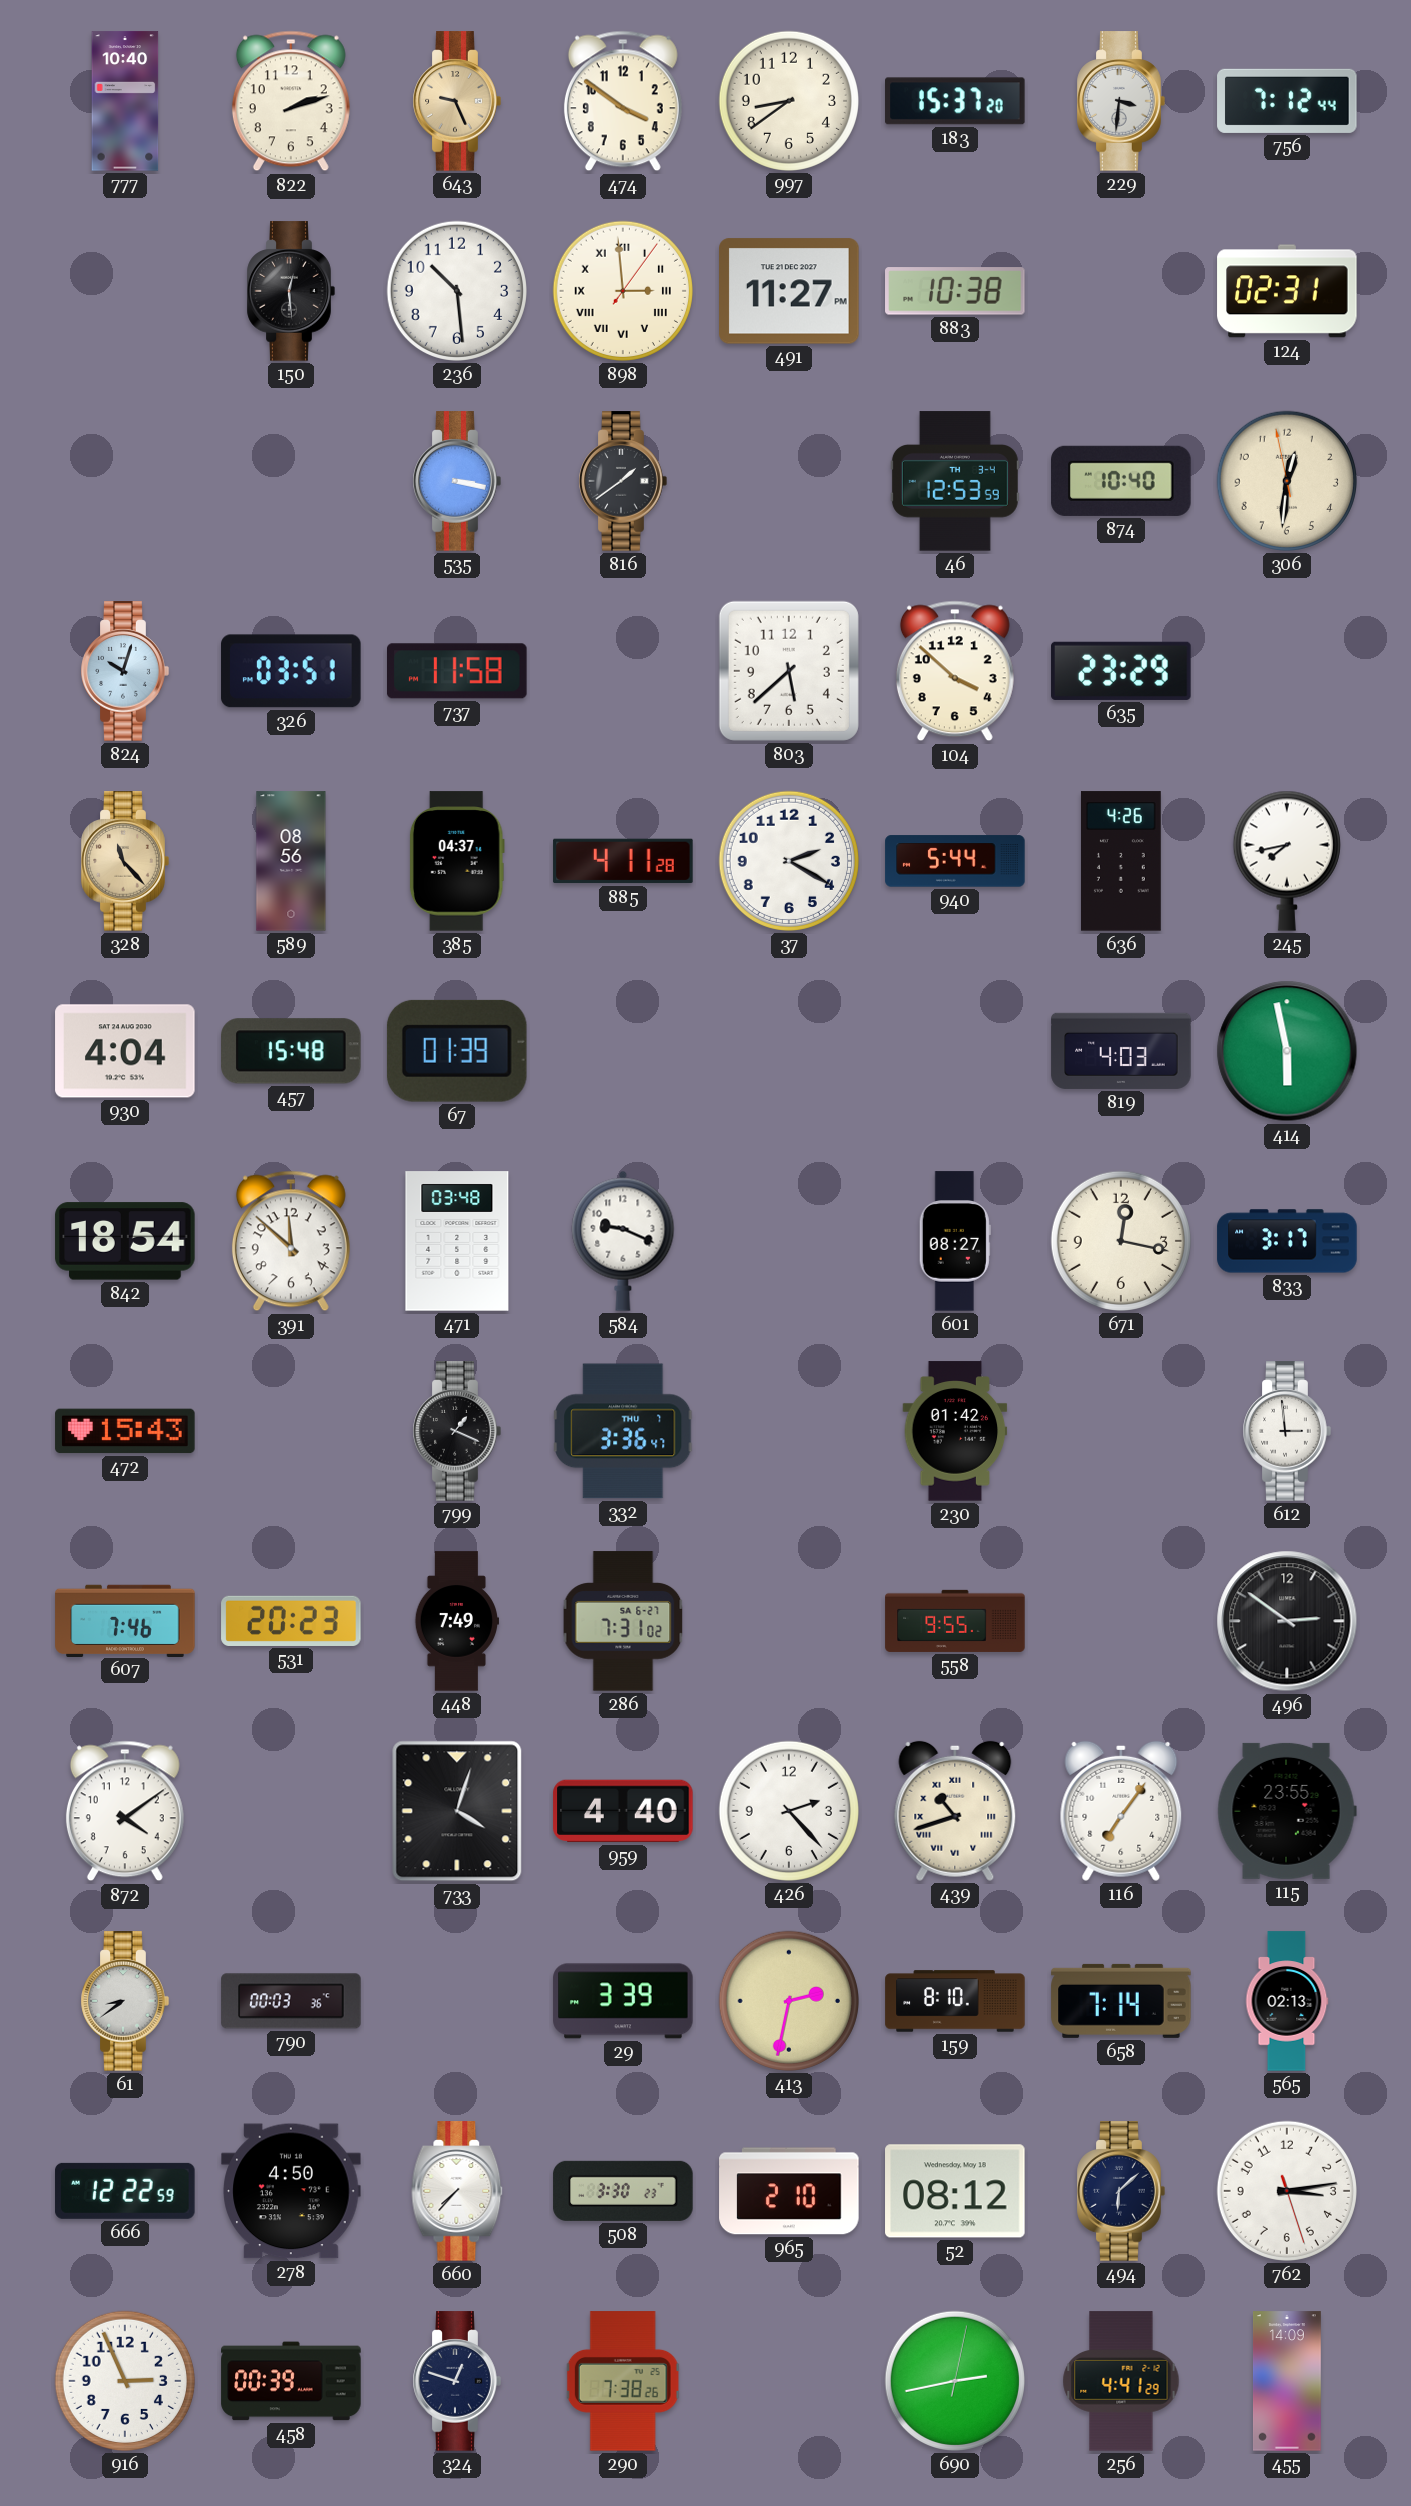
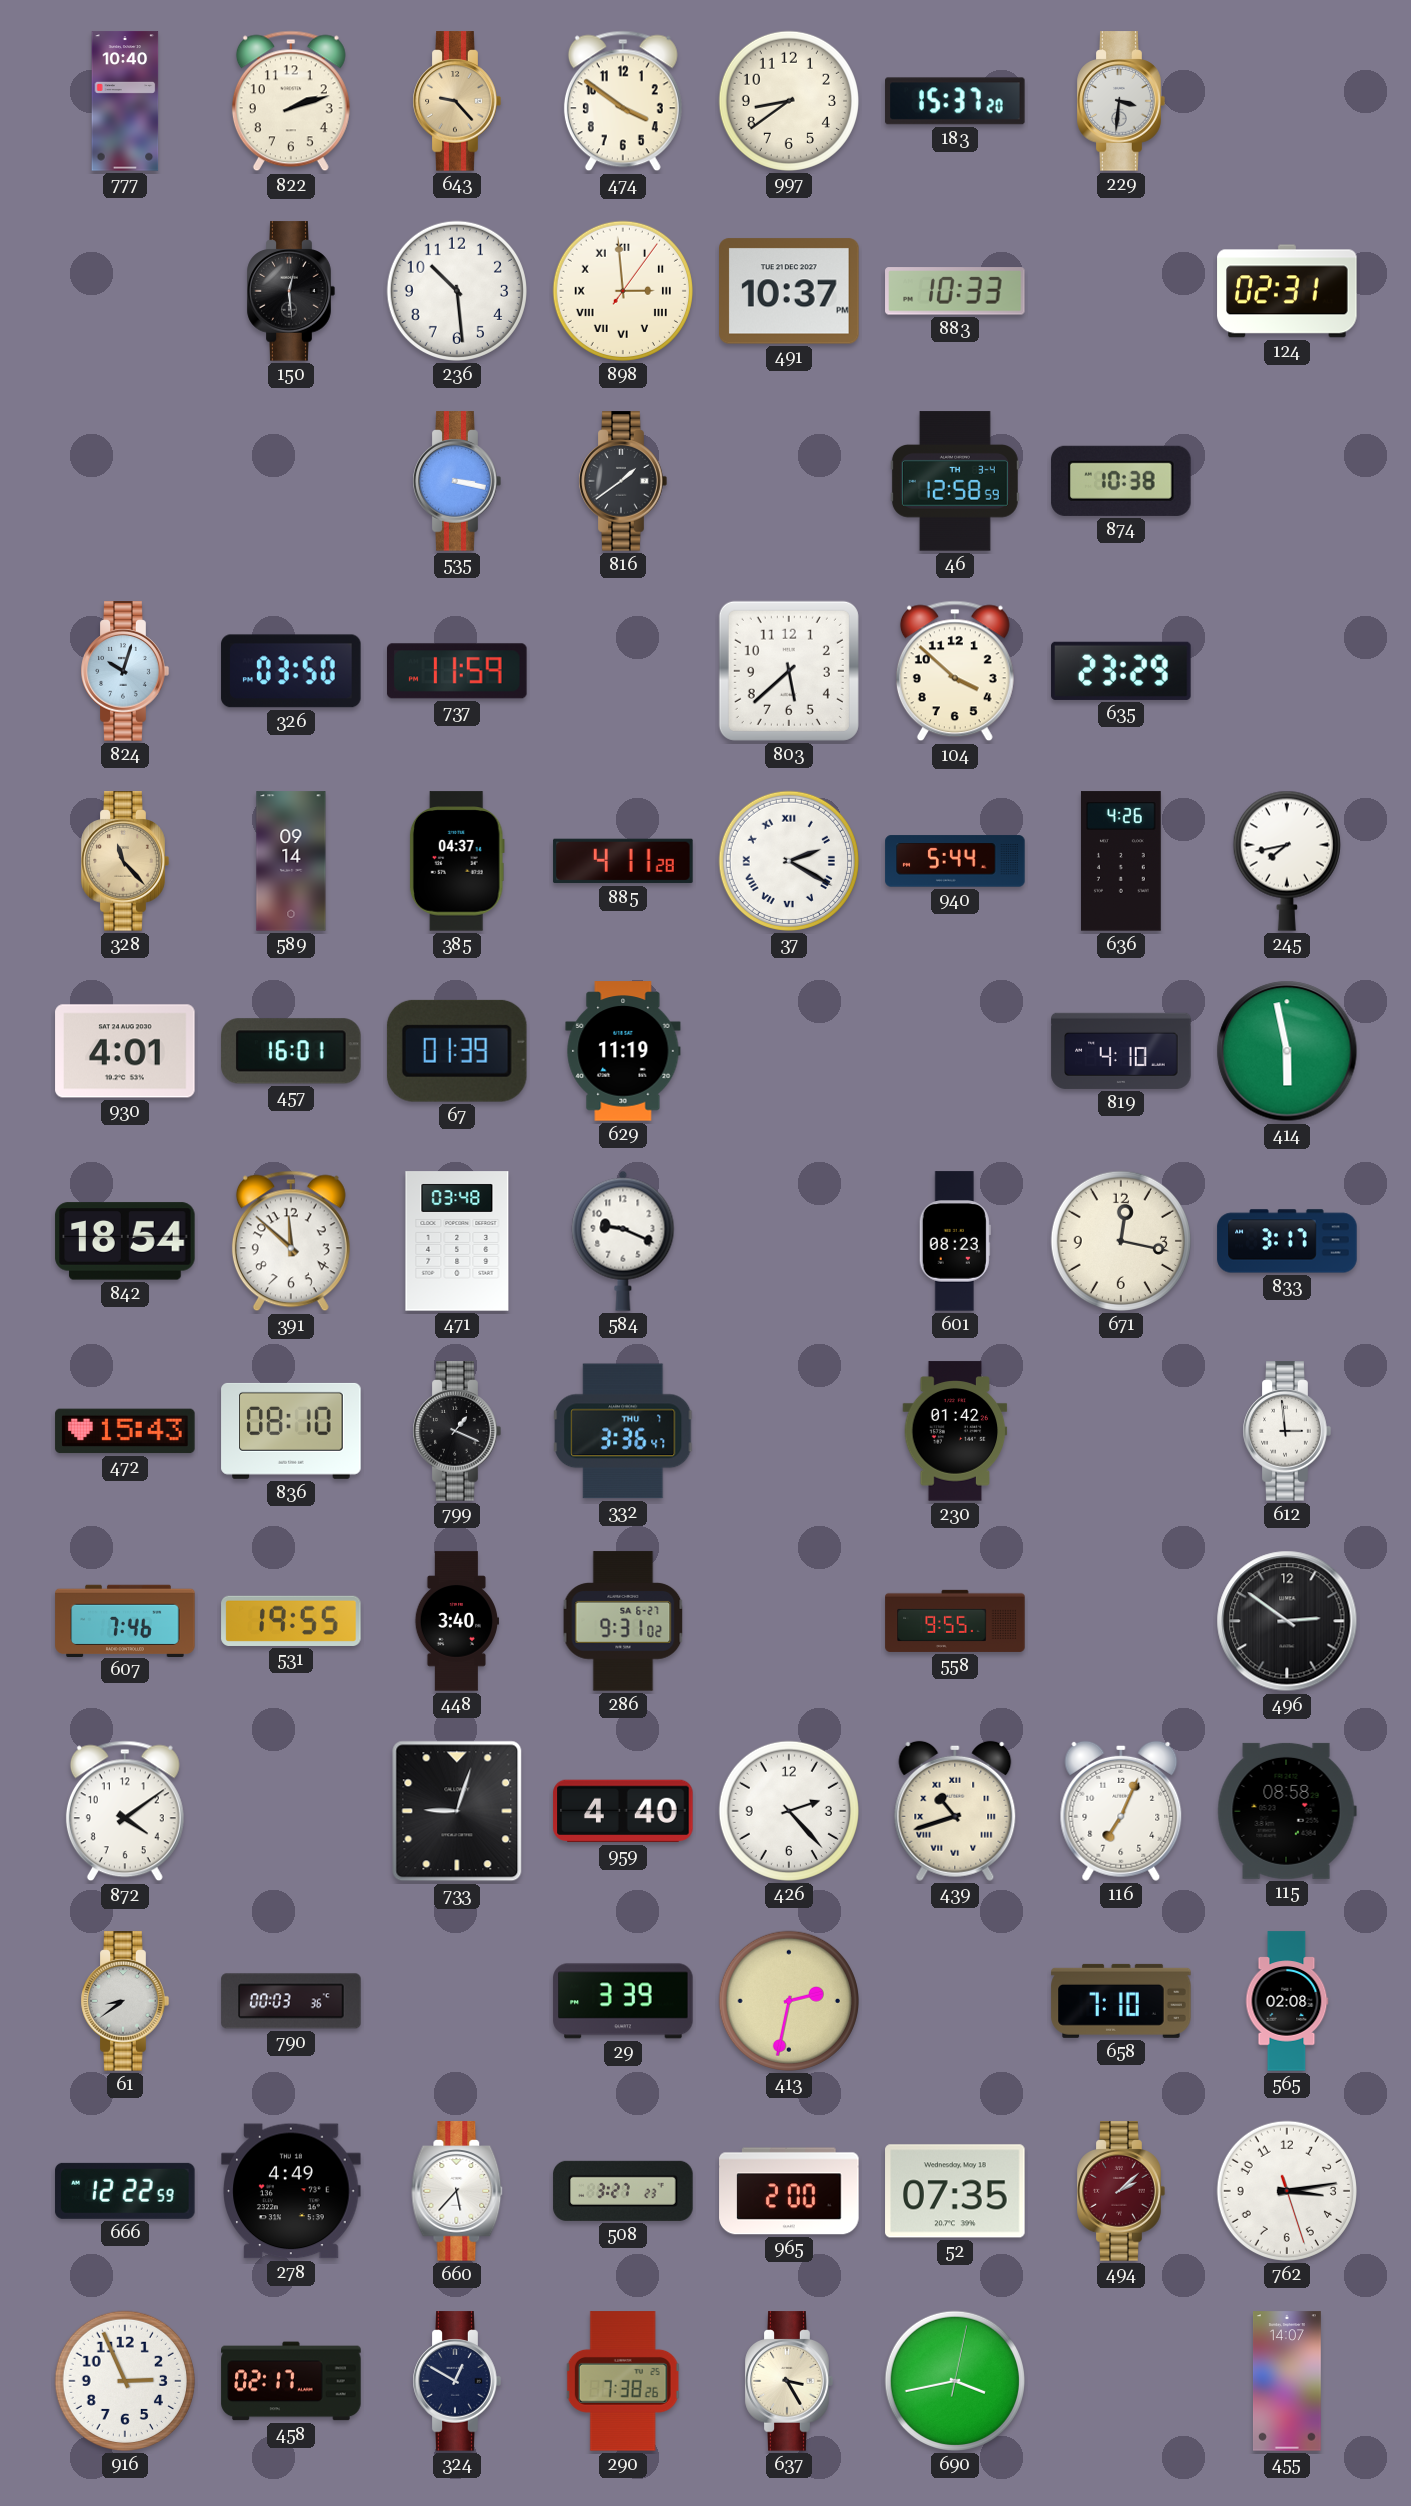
643: 9:26 -> 9:23
756: 7:12 -> none
491: 11:27 -> 10:37
883: 10:38 -> 10:33
46: 12:53 -> 12:58
874: 10:40 -> 10:38
306: 12:30 -> none
326: 03:51 -> 03:50
737: 11:58 -> 11:59
589: 08:56 -> 09:14
37 numerals: Arabic -> Roman
930: 4:04 -> 4:01
457: 15:48 -> 16:01
629: none -> 11:19
819: 4:03 -> 4:10
601: 08:27 -> 08:23
836: none -> 08:10
531: 20:23 -> 19:55
448: 7:49 -> 3:40
286: 7:31 -> 9:31
733: 4:03 -> 9:03
116: 7:06 -> 7:04
115: 23:55 -> 08:58
159: 8:10 -> none
658: 7:14 -> 7:10
565: 02:13 -> 02:08
278: 4:50 -> 4:49
660: 7:37 -> 5:37
508: 3:30 -> 3:27
965: 2:10 -> 2:00
52: 08:12 -> 07:35
494: 6:08 -> 2:08
494 dial: navy -> burgundy
458: 00:39 -> 02:17
324: 12:48 -> 12:50
637: none -> 3:25
690: 2:43 -> 3:43
256: 4:41 -> none
455: 14:09 -> 14:07
